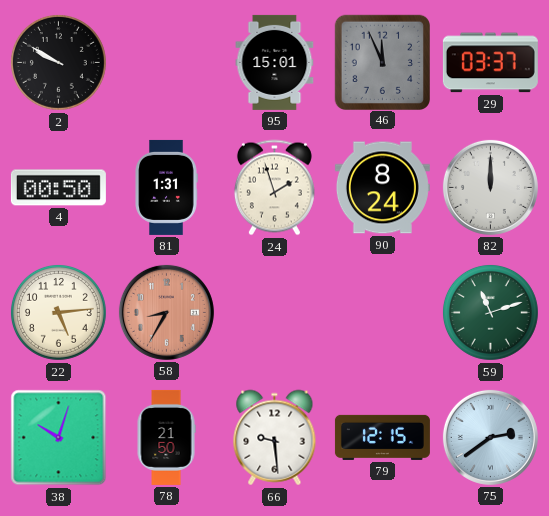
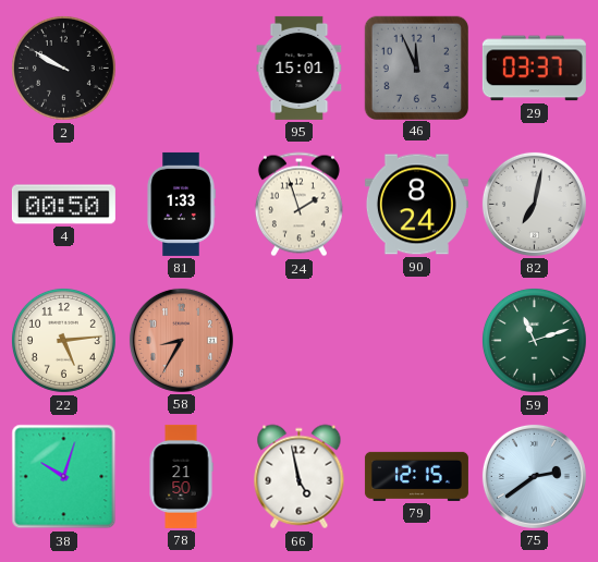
81: 1:31 -> 1:33
82: 12:00 -> 7:02
66: 9:29 -> 4:58
